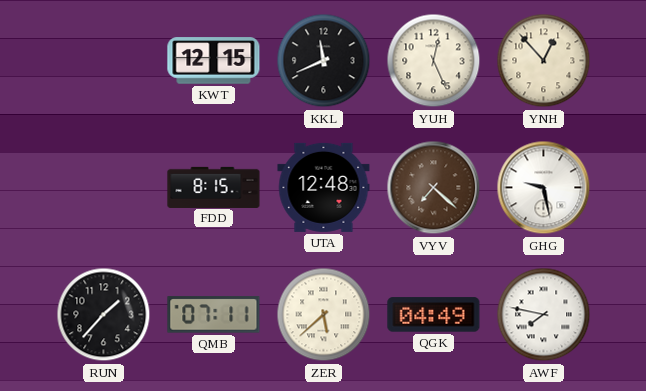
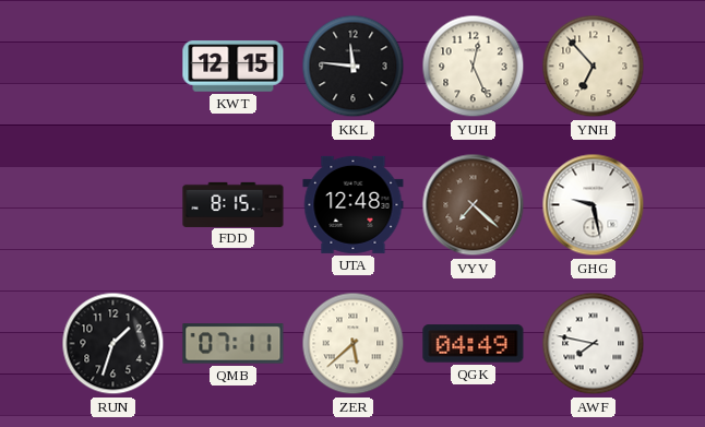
KKL: 11:41 -> 11:46
YNH: 12:53 -> 6:53
RUN: 1:37 -> 1:33
